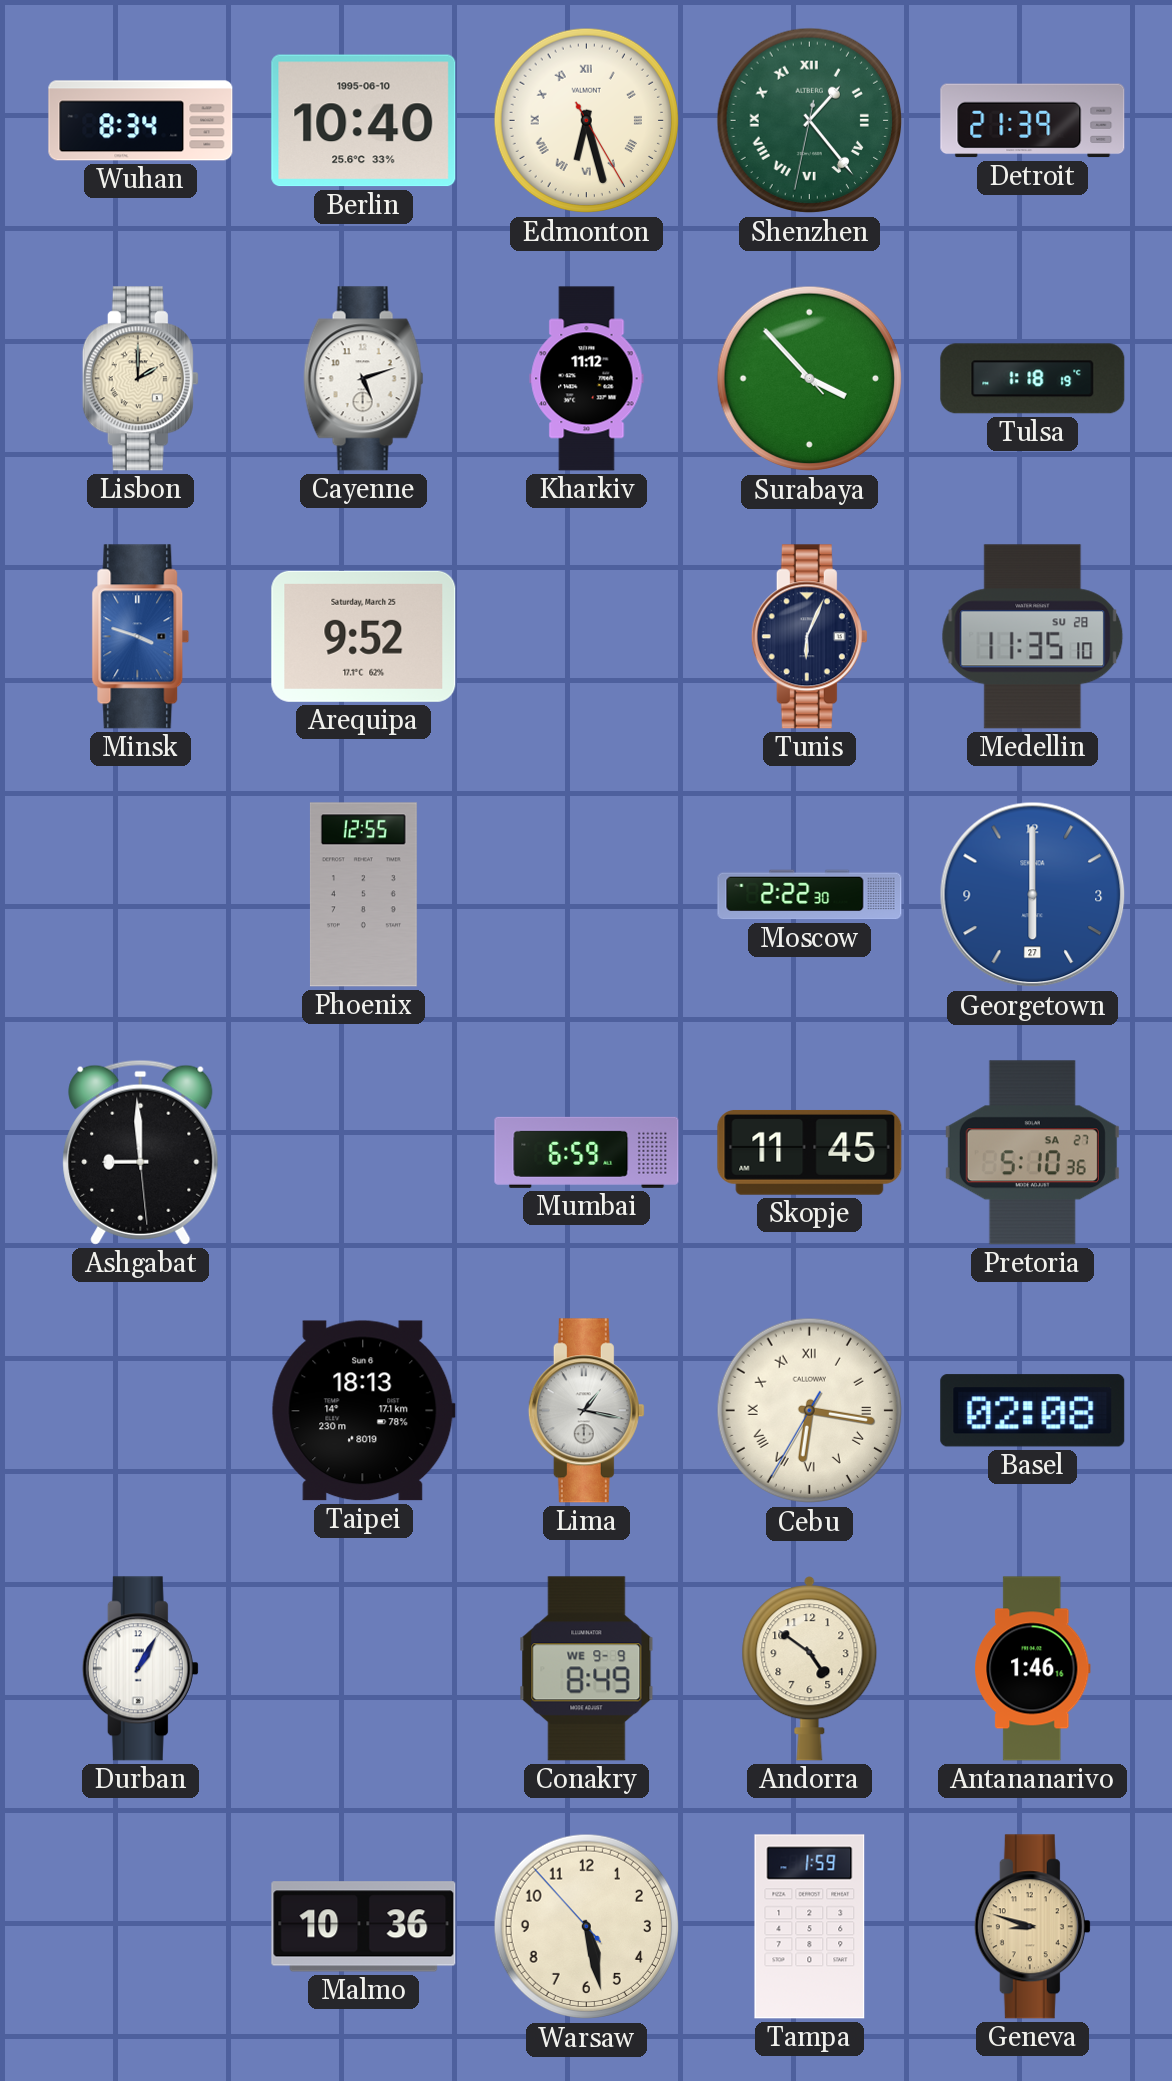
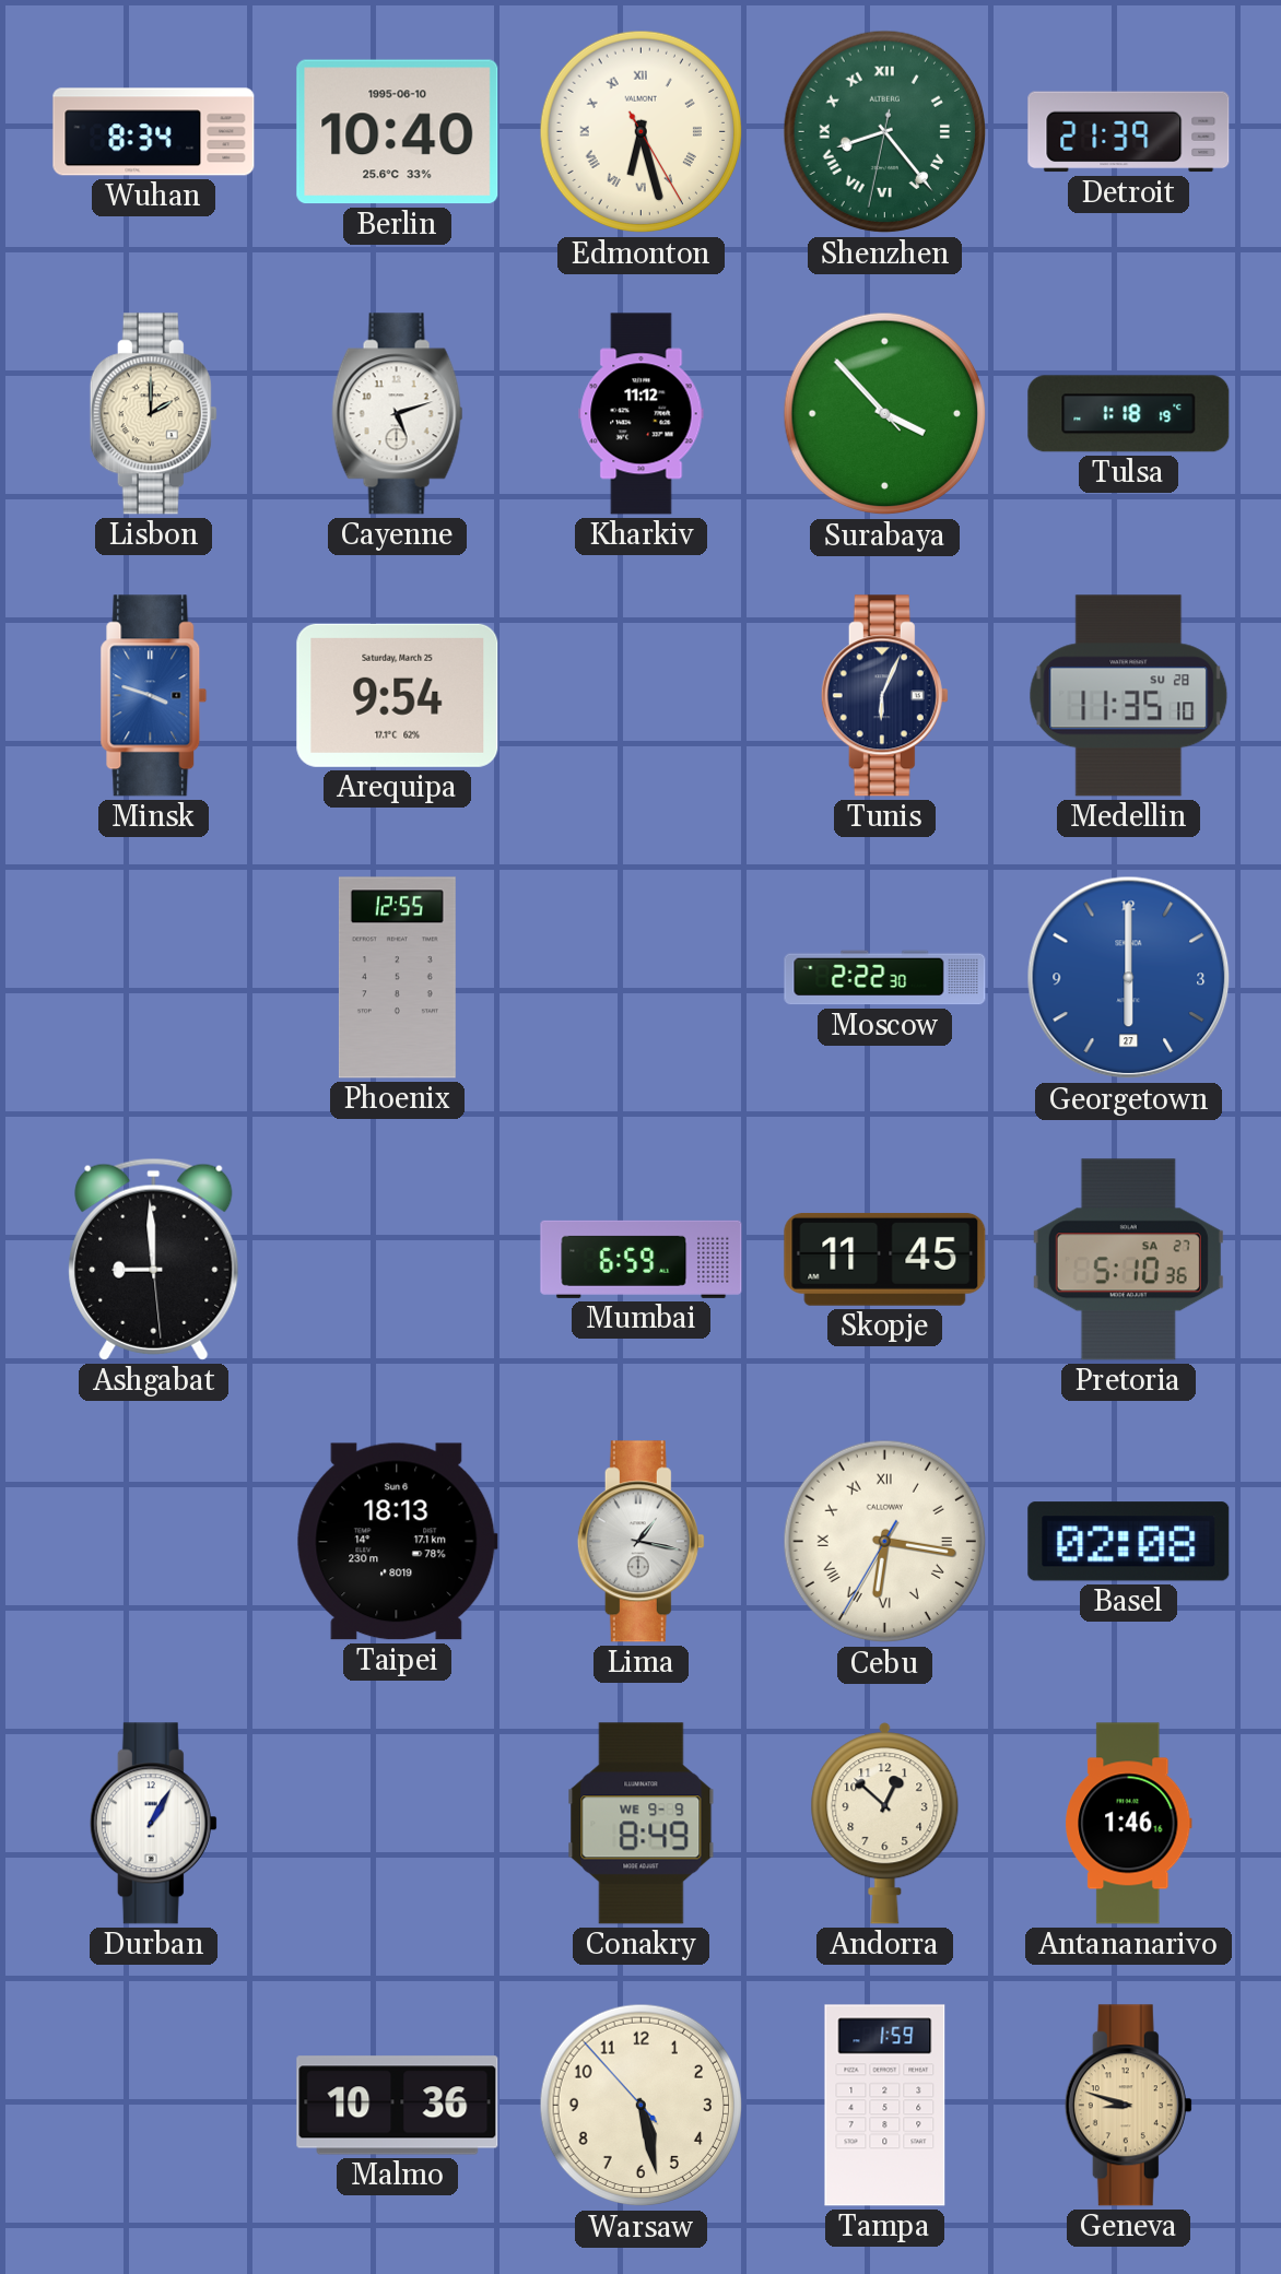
Shenzhen: 1:23 -> 8:23
Arequipa: 9:52 -> 9:54
Andorra: 4:51 -> 12:52
